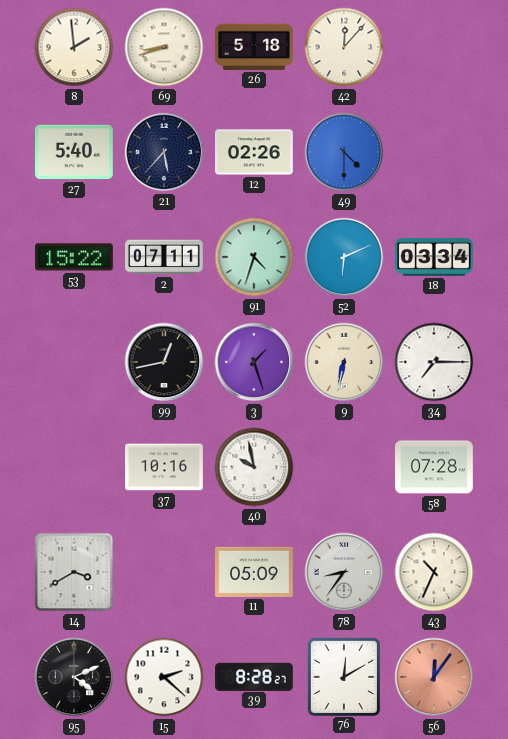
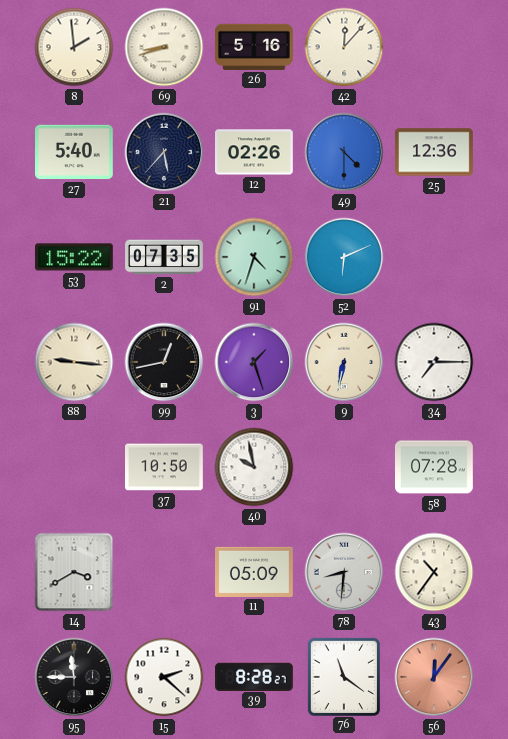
26: 5:18 -> 5:16
25: none -> 12:36
2: 07:11 -> 07:35
18: 03:34 -> none
88: none -> 9:16
37: 10:16 -> 10:50
78: 8:36 -> 8:31
43: 10:34 -> 10:36
95: 4:11 -> 11:45
76: 12:10 -> 11:21
